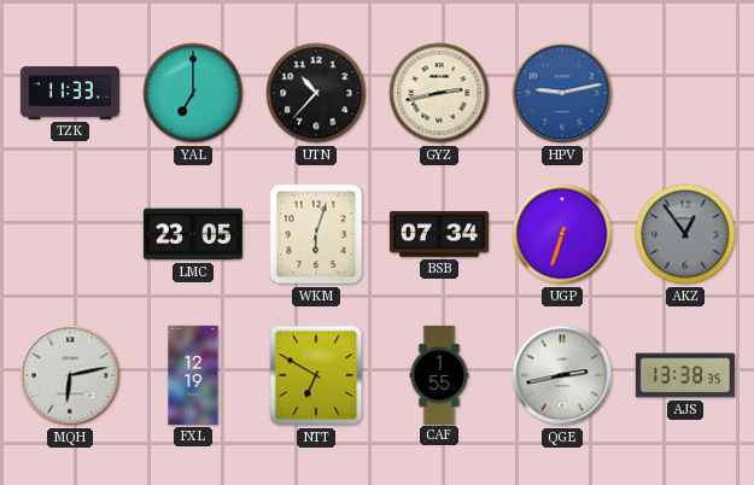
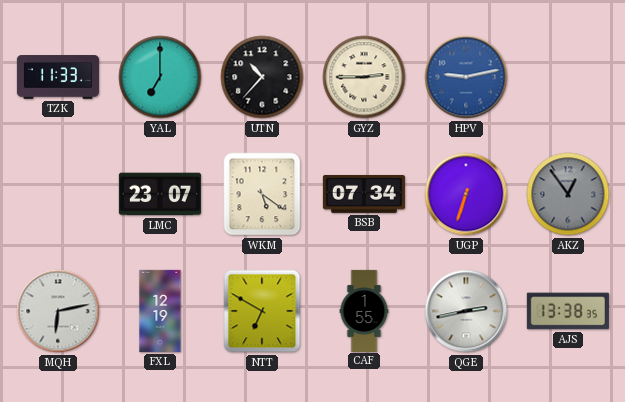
GYZ: 2:43 -> 2:45
LMC: 23:05 -> 23:07
WKM: 6:03 -> 5:21
